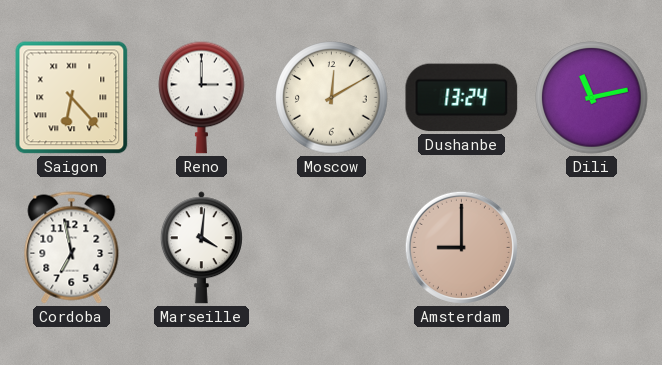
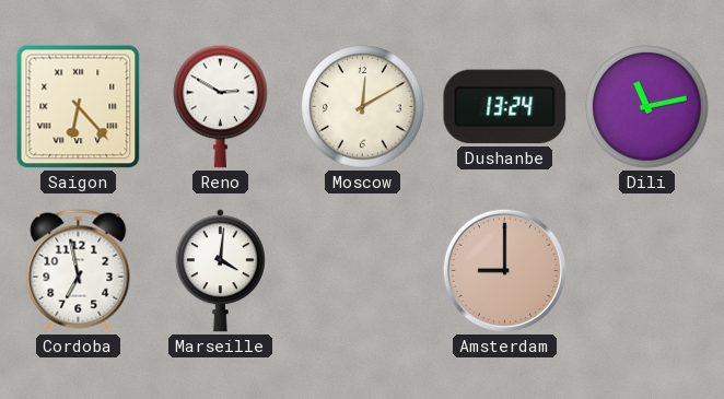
Reno: 3:00 -> 2:50
